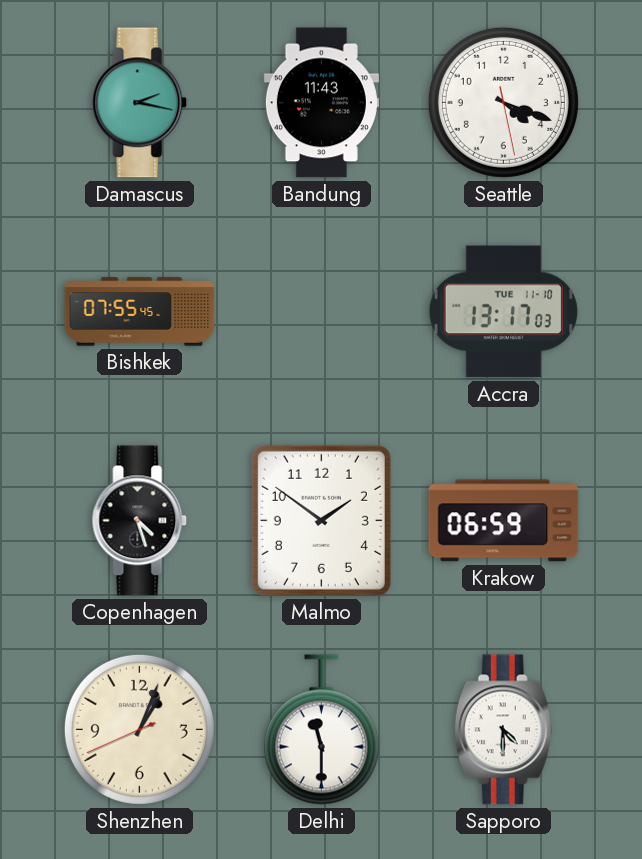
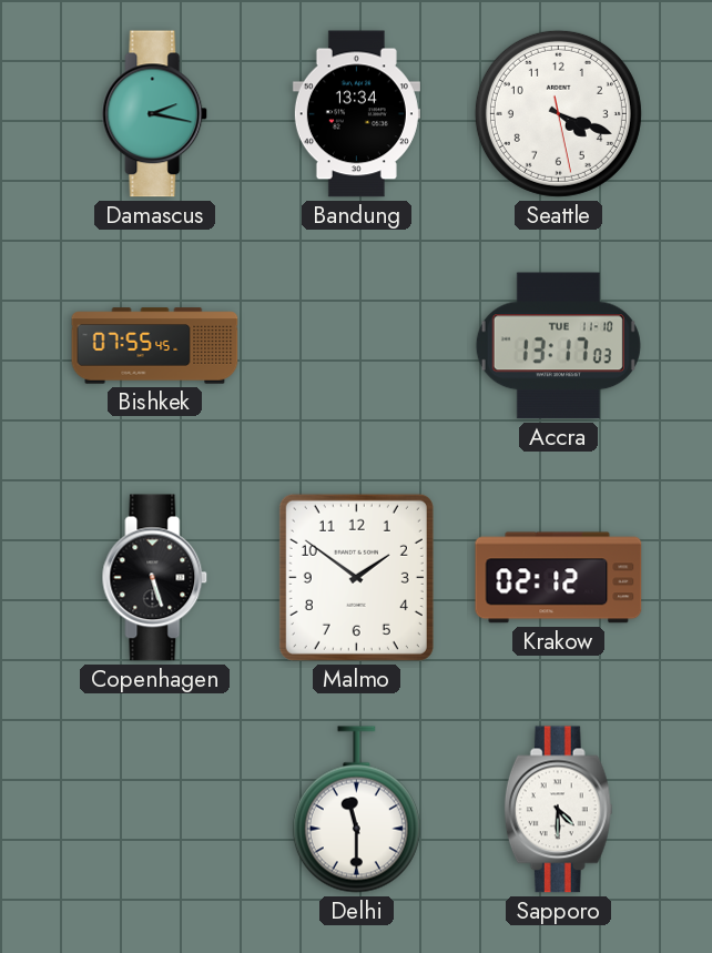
Bandung: 11:43 -> 13:34
Copenhagen: 4:27 -> 5:27
Krakow: 06:59 -> 02:12
Shenzhen: 1:03 -> none
